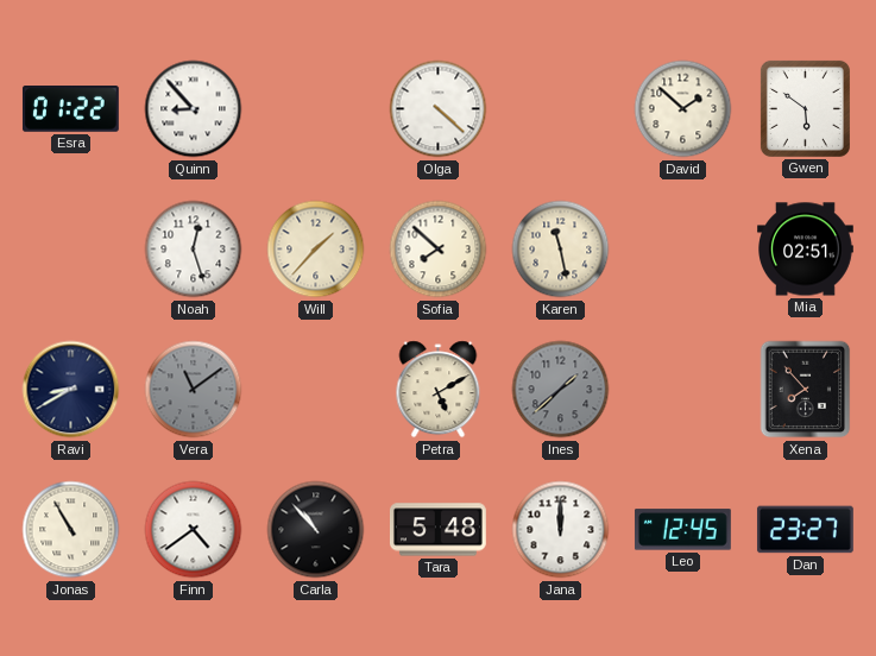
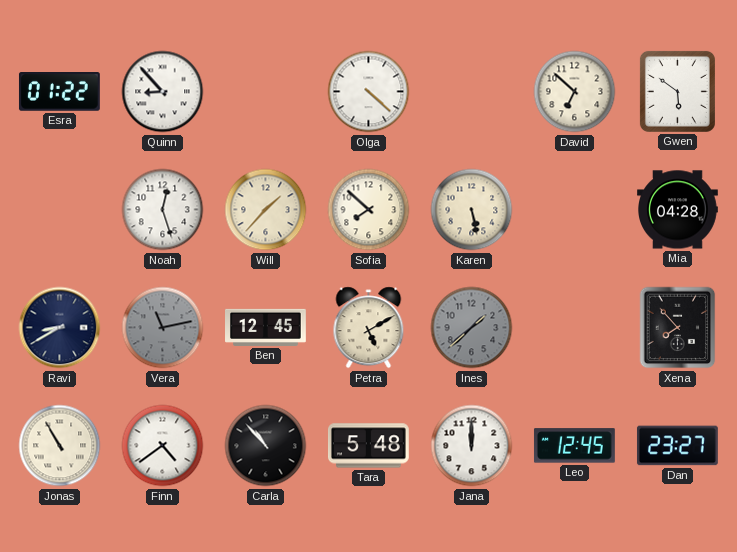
David: 1:52 -> 6:52
Karen: 11:28 -> 5:28
Mia: 02:51 -> 04:28
Vera: 11:09 -> 11:13
Ben: none -> 12:45
